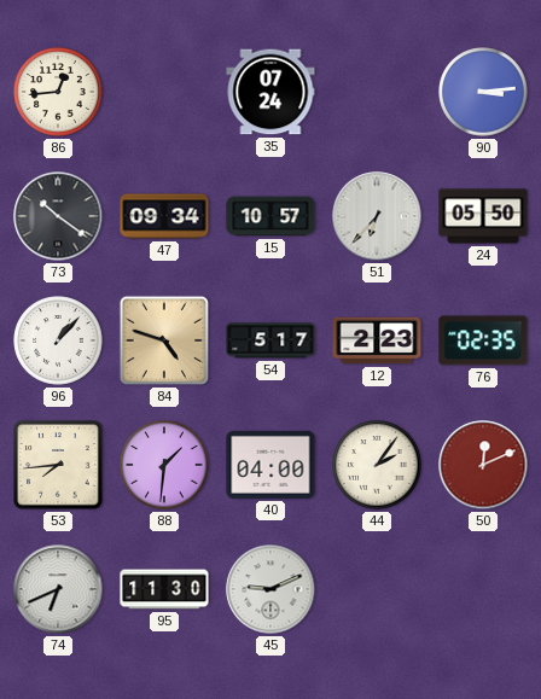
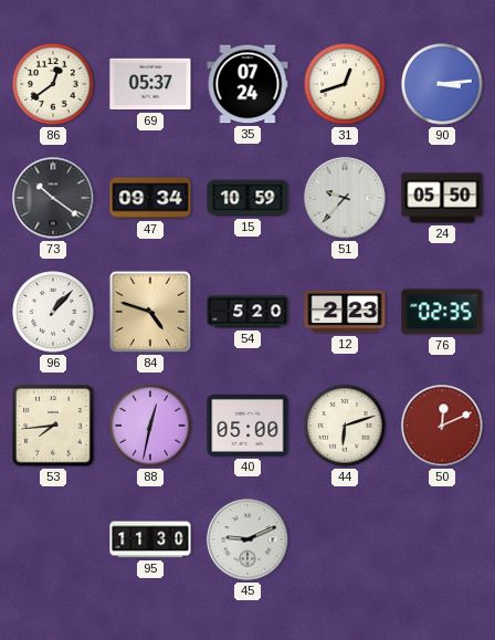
86: 12:44 -> 12:39
69: none -> 05:37
31: none -> 12:42
15: 10:57 -> 10:59
51: 6:37 -> 9:37
54: 5:17 -> 5:20
88: 1:31 -> 12:32
40: 04:00 -> 05:00
44: 2:06 -> 6:12
74: 6:41 -> none
